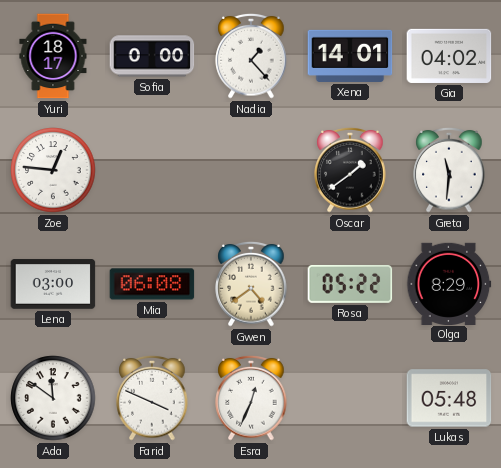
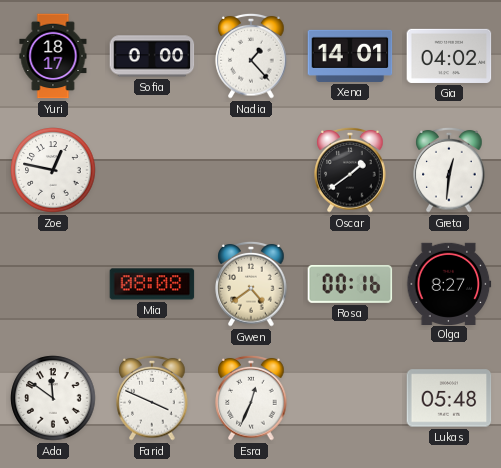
Zoe: 12:46 -> 12:47
Greta: 11:31 -> 12:31
Lena: 03:00 -> none
Mia: 06:08 -> 08:08
Rosa: 05:22 -> 00:16
Olga: 8:29 -> 8:27
